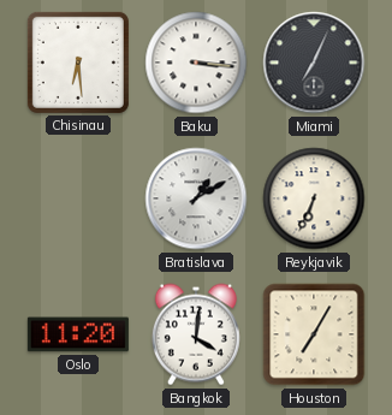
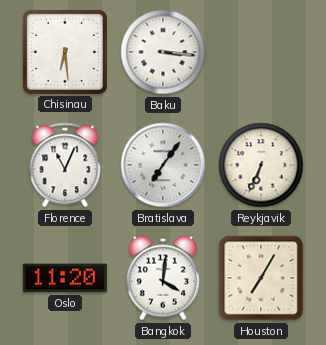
Miami: 7:04 -> none
Florence: none -> 11:04
Bratislava: 1:10 -> 7:06
